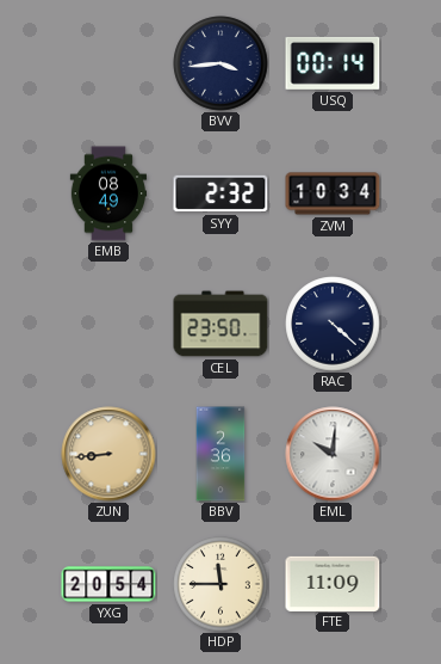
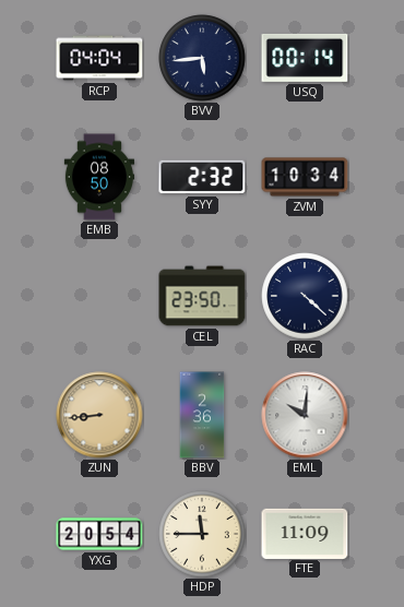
RCP: none -> 04:04
BVV: 3:44 -> 5:44
EMB: 08:49 -> 08:50
